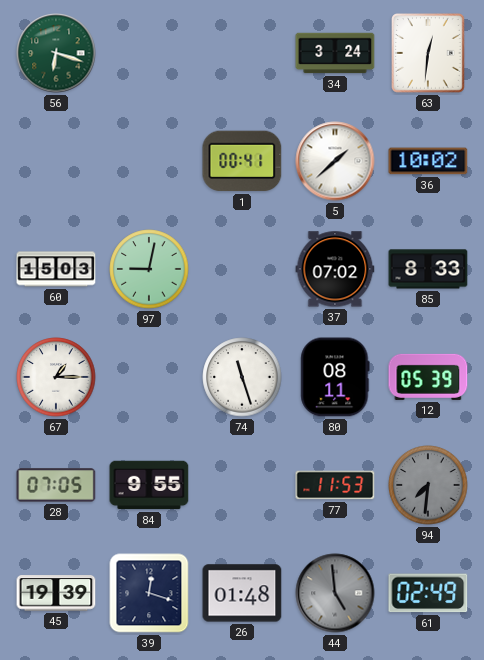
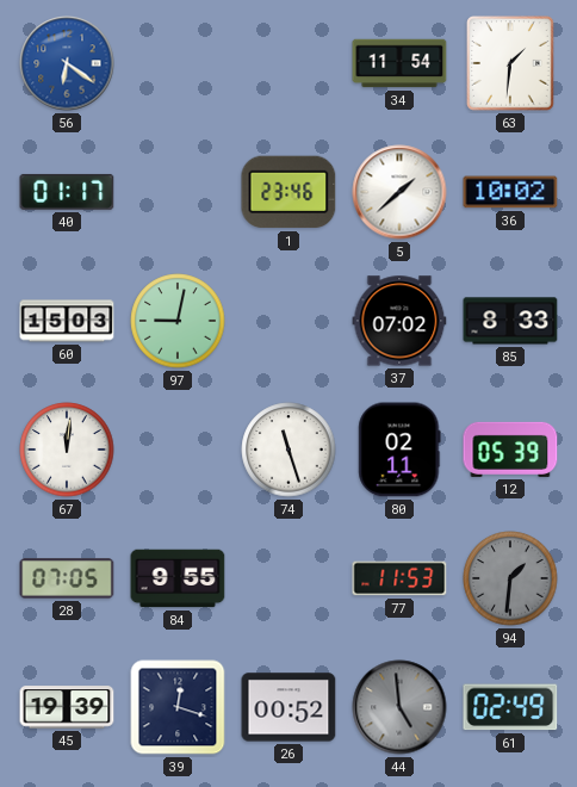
56: 6:18 -> 6:21
56 dial: green -> blue
34: 3:24 -> 11:54
63: 12:31 -> 1:31
40: none -> 01:17
1: 00:41 -> 23:46
67: 1:15 -> 12:01
80: 08:11 -> 02:11
94: 7:31 -> 1:31
26: 01:48 -> 00:52
